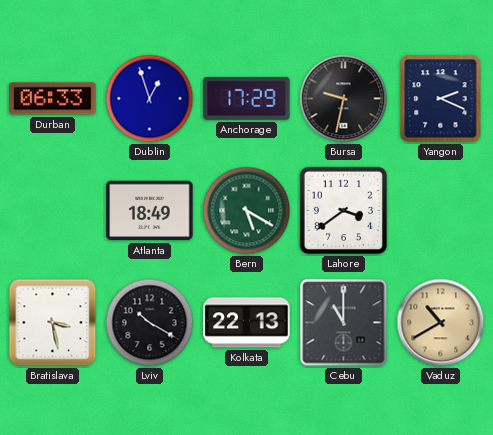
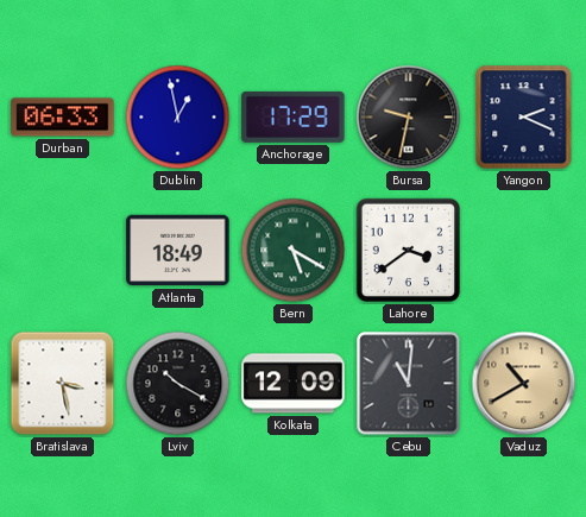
Dublin: 12:57 -> 12:58
Kolkata: 22:13 -> 12:09
Cebu: 11:00 -> 11:01
